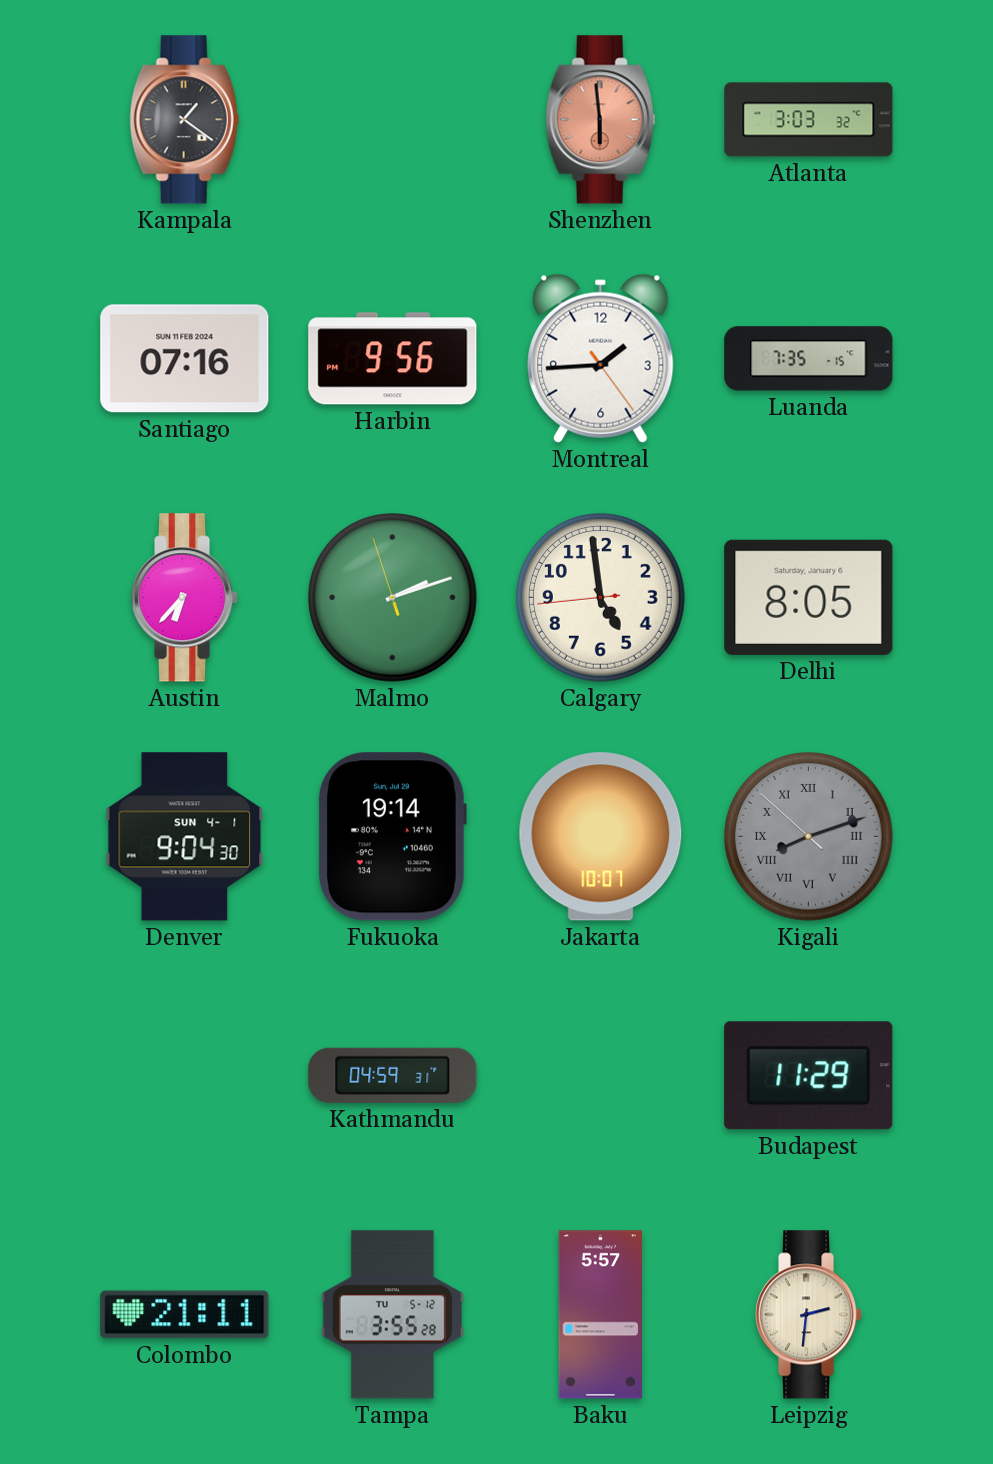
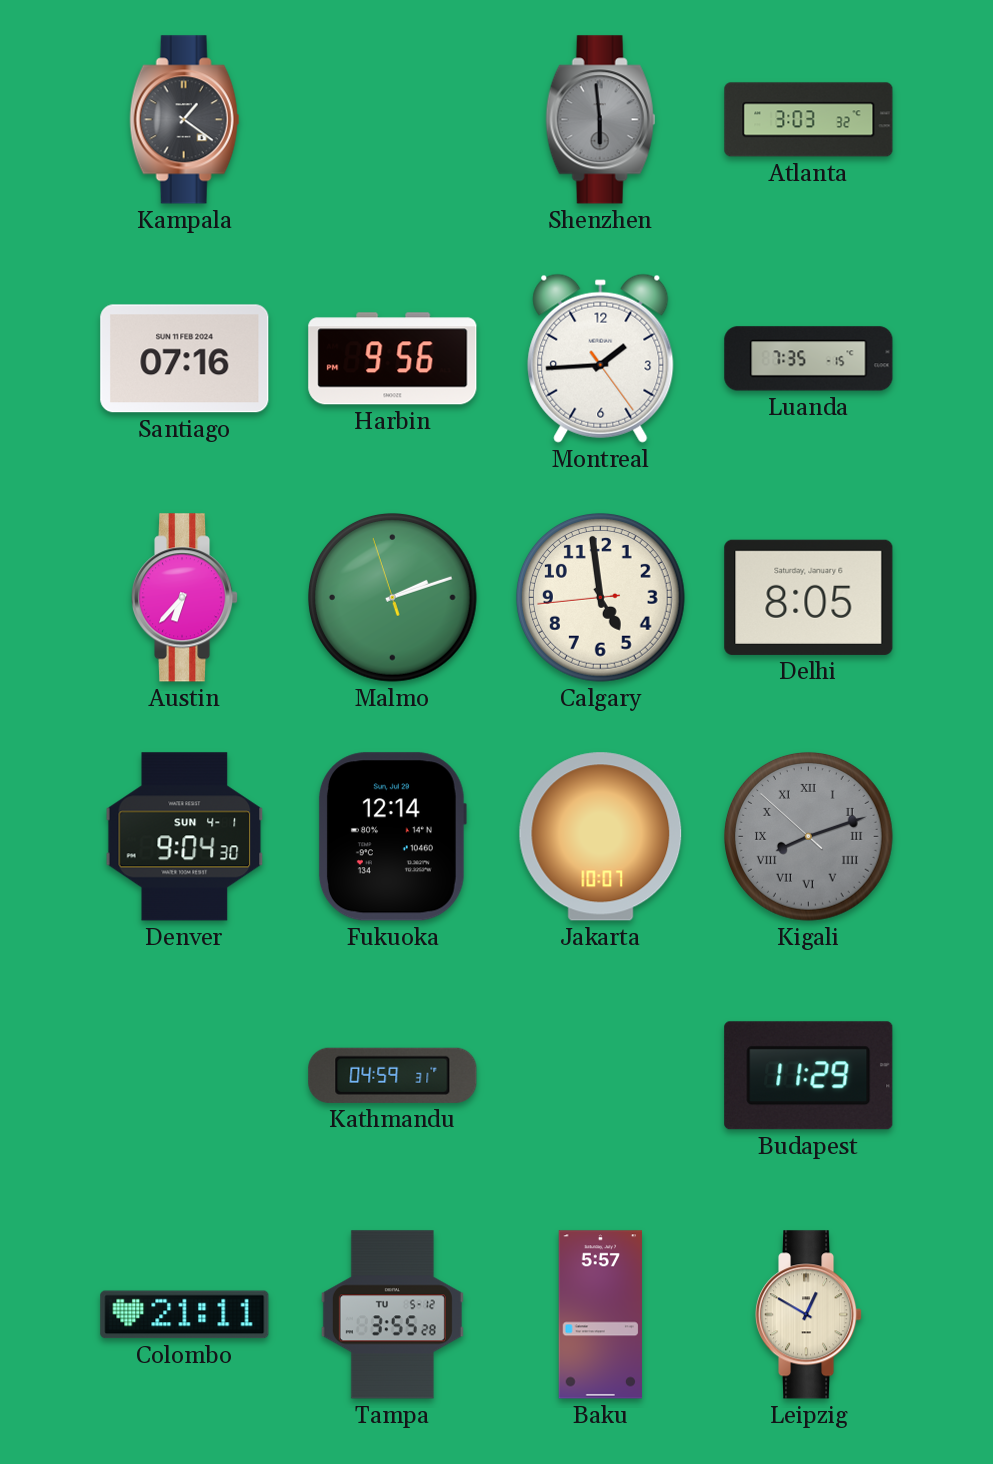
Shenzhen dial: salmon -> grey
Fukuoka: 19:14 -> 12:14
Leipzig: 2:31 -> 12:50
